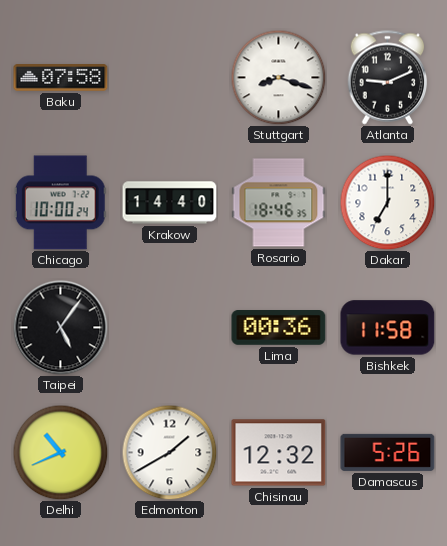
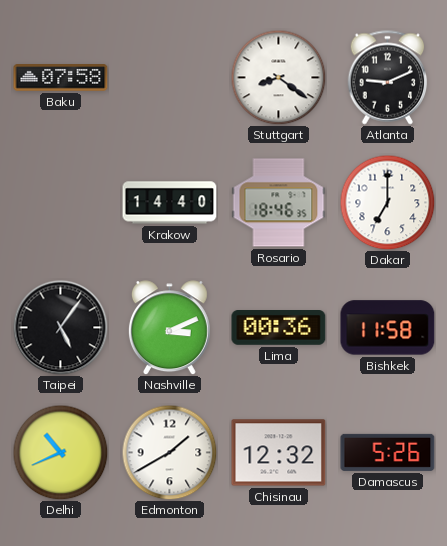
Stuttgart: 8:18 -> 8:21
Chicago: 10:00 -> none
Nashville: none -> 3:11
